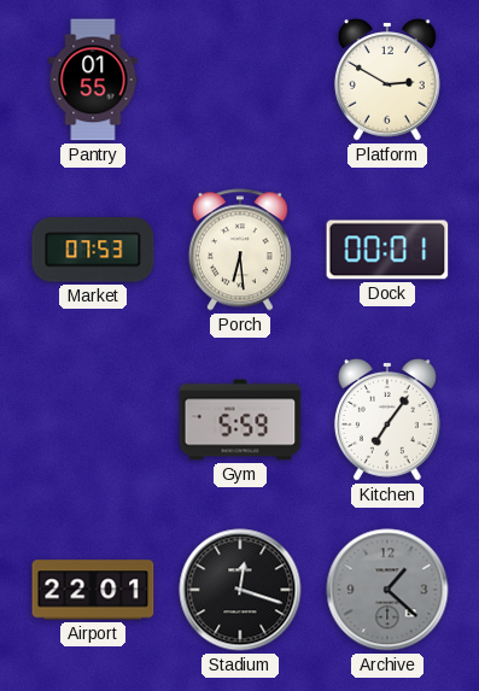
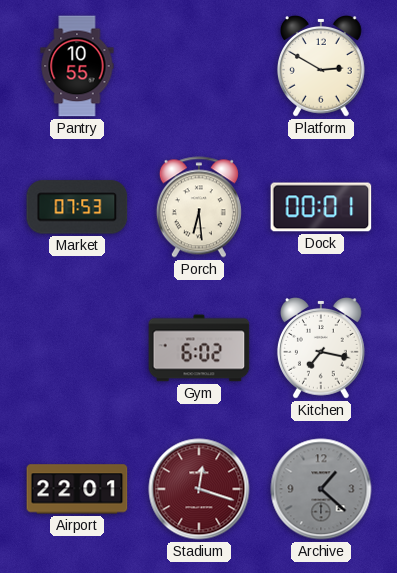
Pantry: 01:55 -> 10:55
Gym: 5:59 -> 6:02
Kitchen: 7:06 -> 7:17
Stadium dial: black -> burgundy
